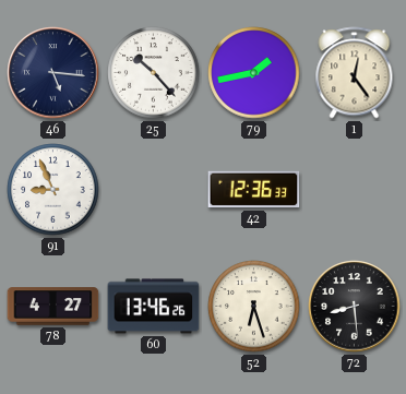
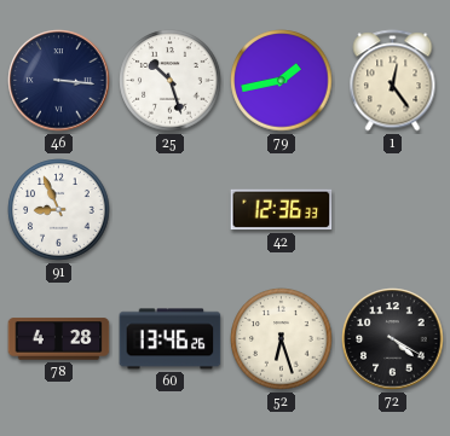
46: 5:16 -> 3:16
25: 10:23 -> 10:27
78: 4:27 -> 4:28
72: 8:29 -> 4:20
